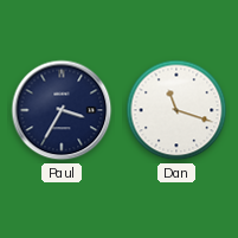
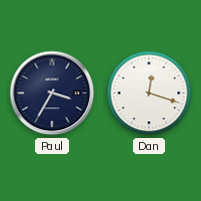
Dan: 11:18 -> 12:18
